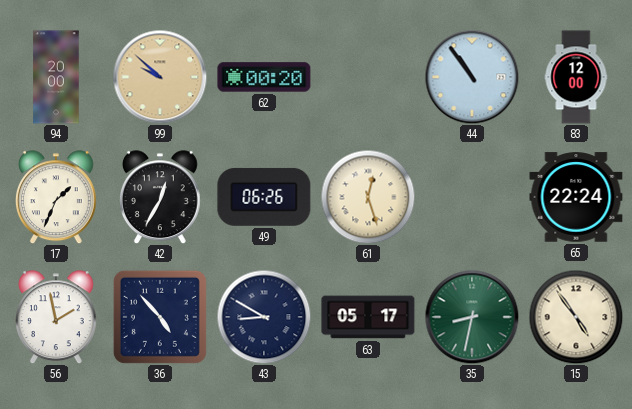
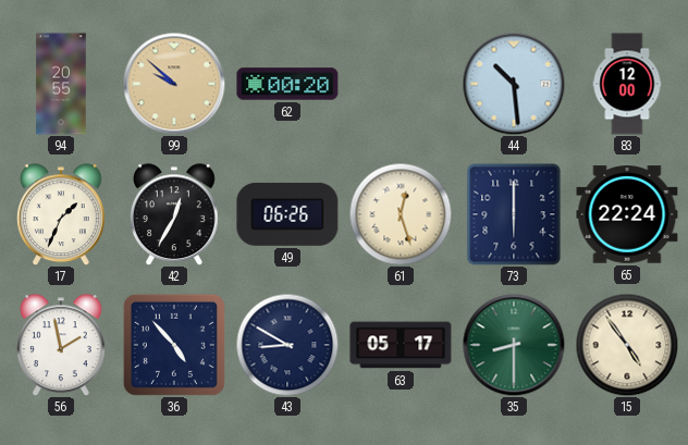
94: 20:00 -> 20:55
44: 10:54 -> 10:29
73: none -> 6:00
35: 8:32 -> 8:30
